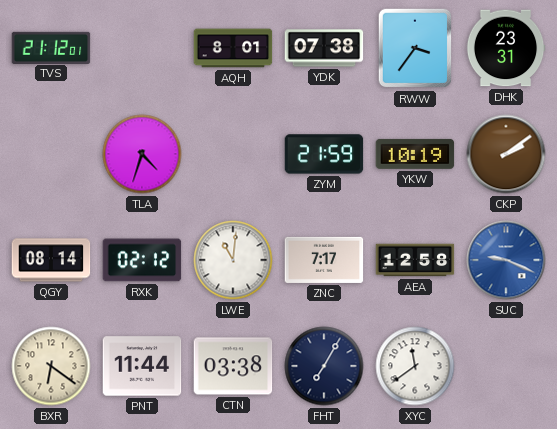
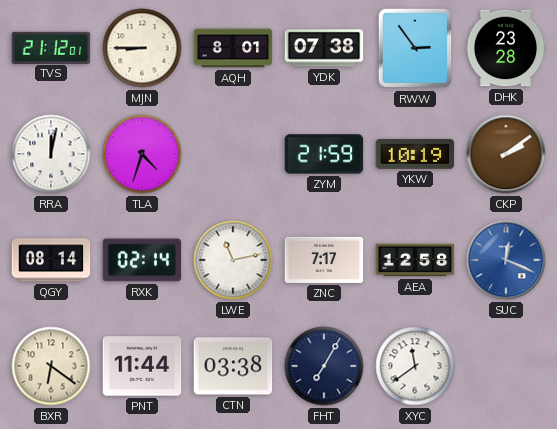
MJN: none -> 8:45
RWW: 3:36 -> 2:54
DHK: 23:31 -> 23:28
RRA: none -> 12:02
RXK: 02:12 -> 02:14
LWE: 11:01 -> 11:13
SUC: 9:19 -> 12:19
